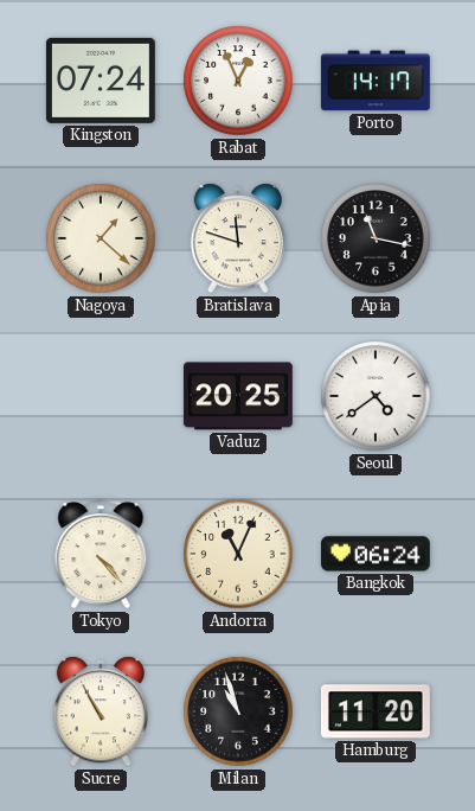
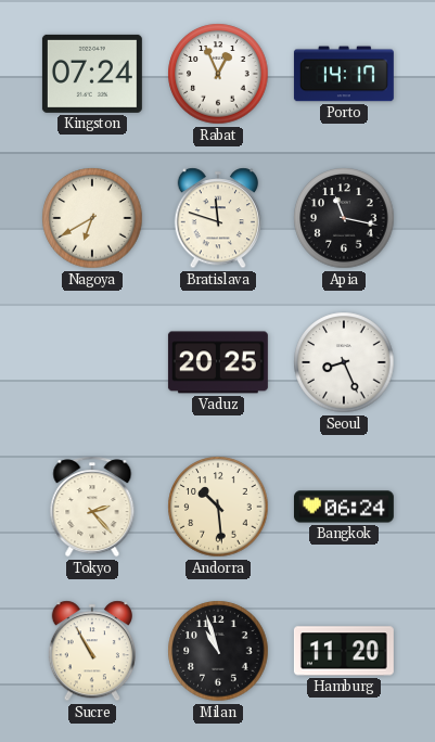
Nagoya: 1:22 -> 6:40
Seoul: 4:39 -> 8:26
Tokyo: 4:23 -> 2:23
Andorra: 11:04 -> 10:29
